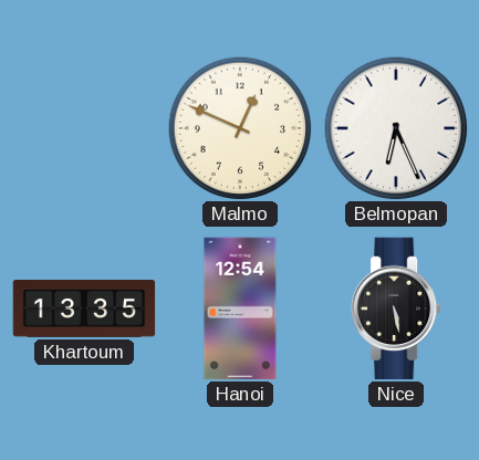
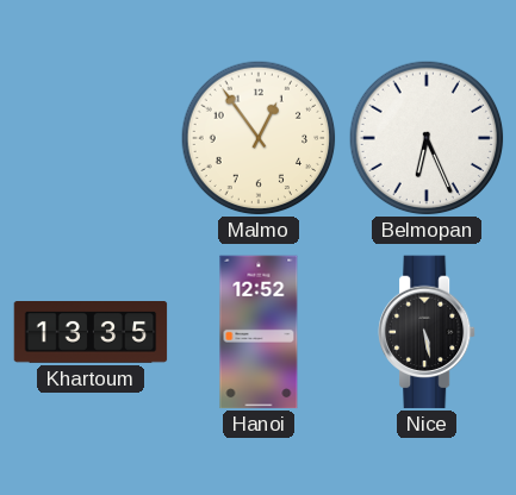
Malmo: 12:49 -> 12:54
Hanoi: 12:54 -> 12:52
